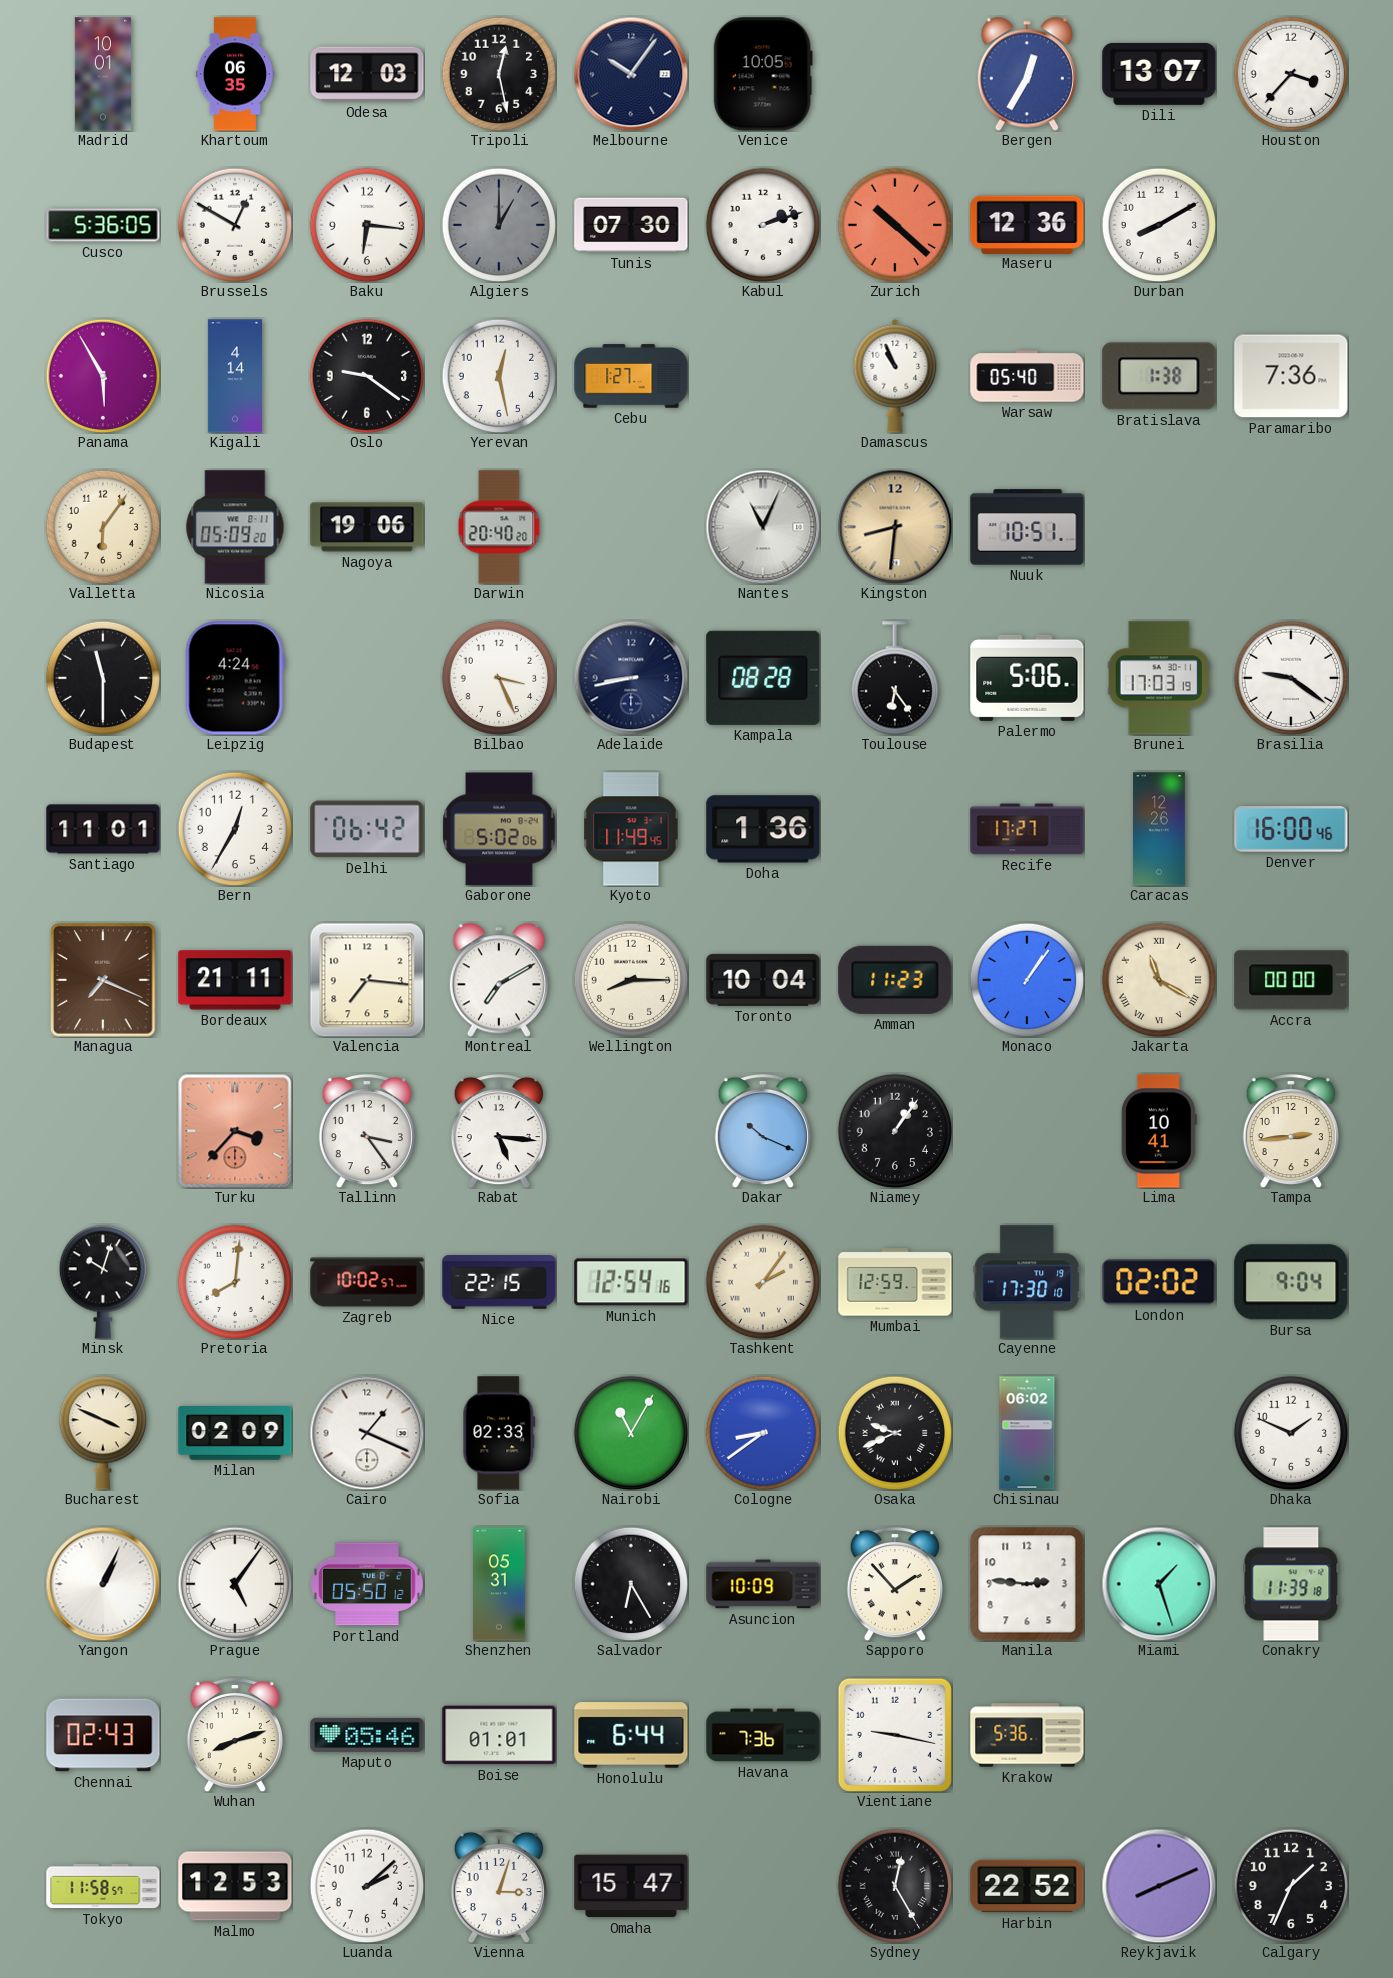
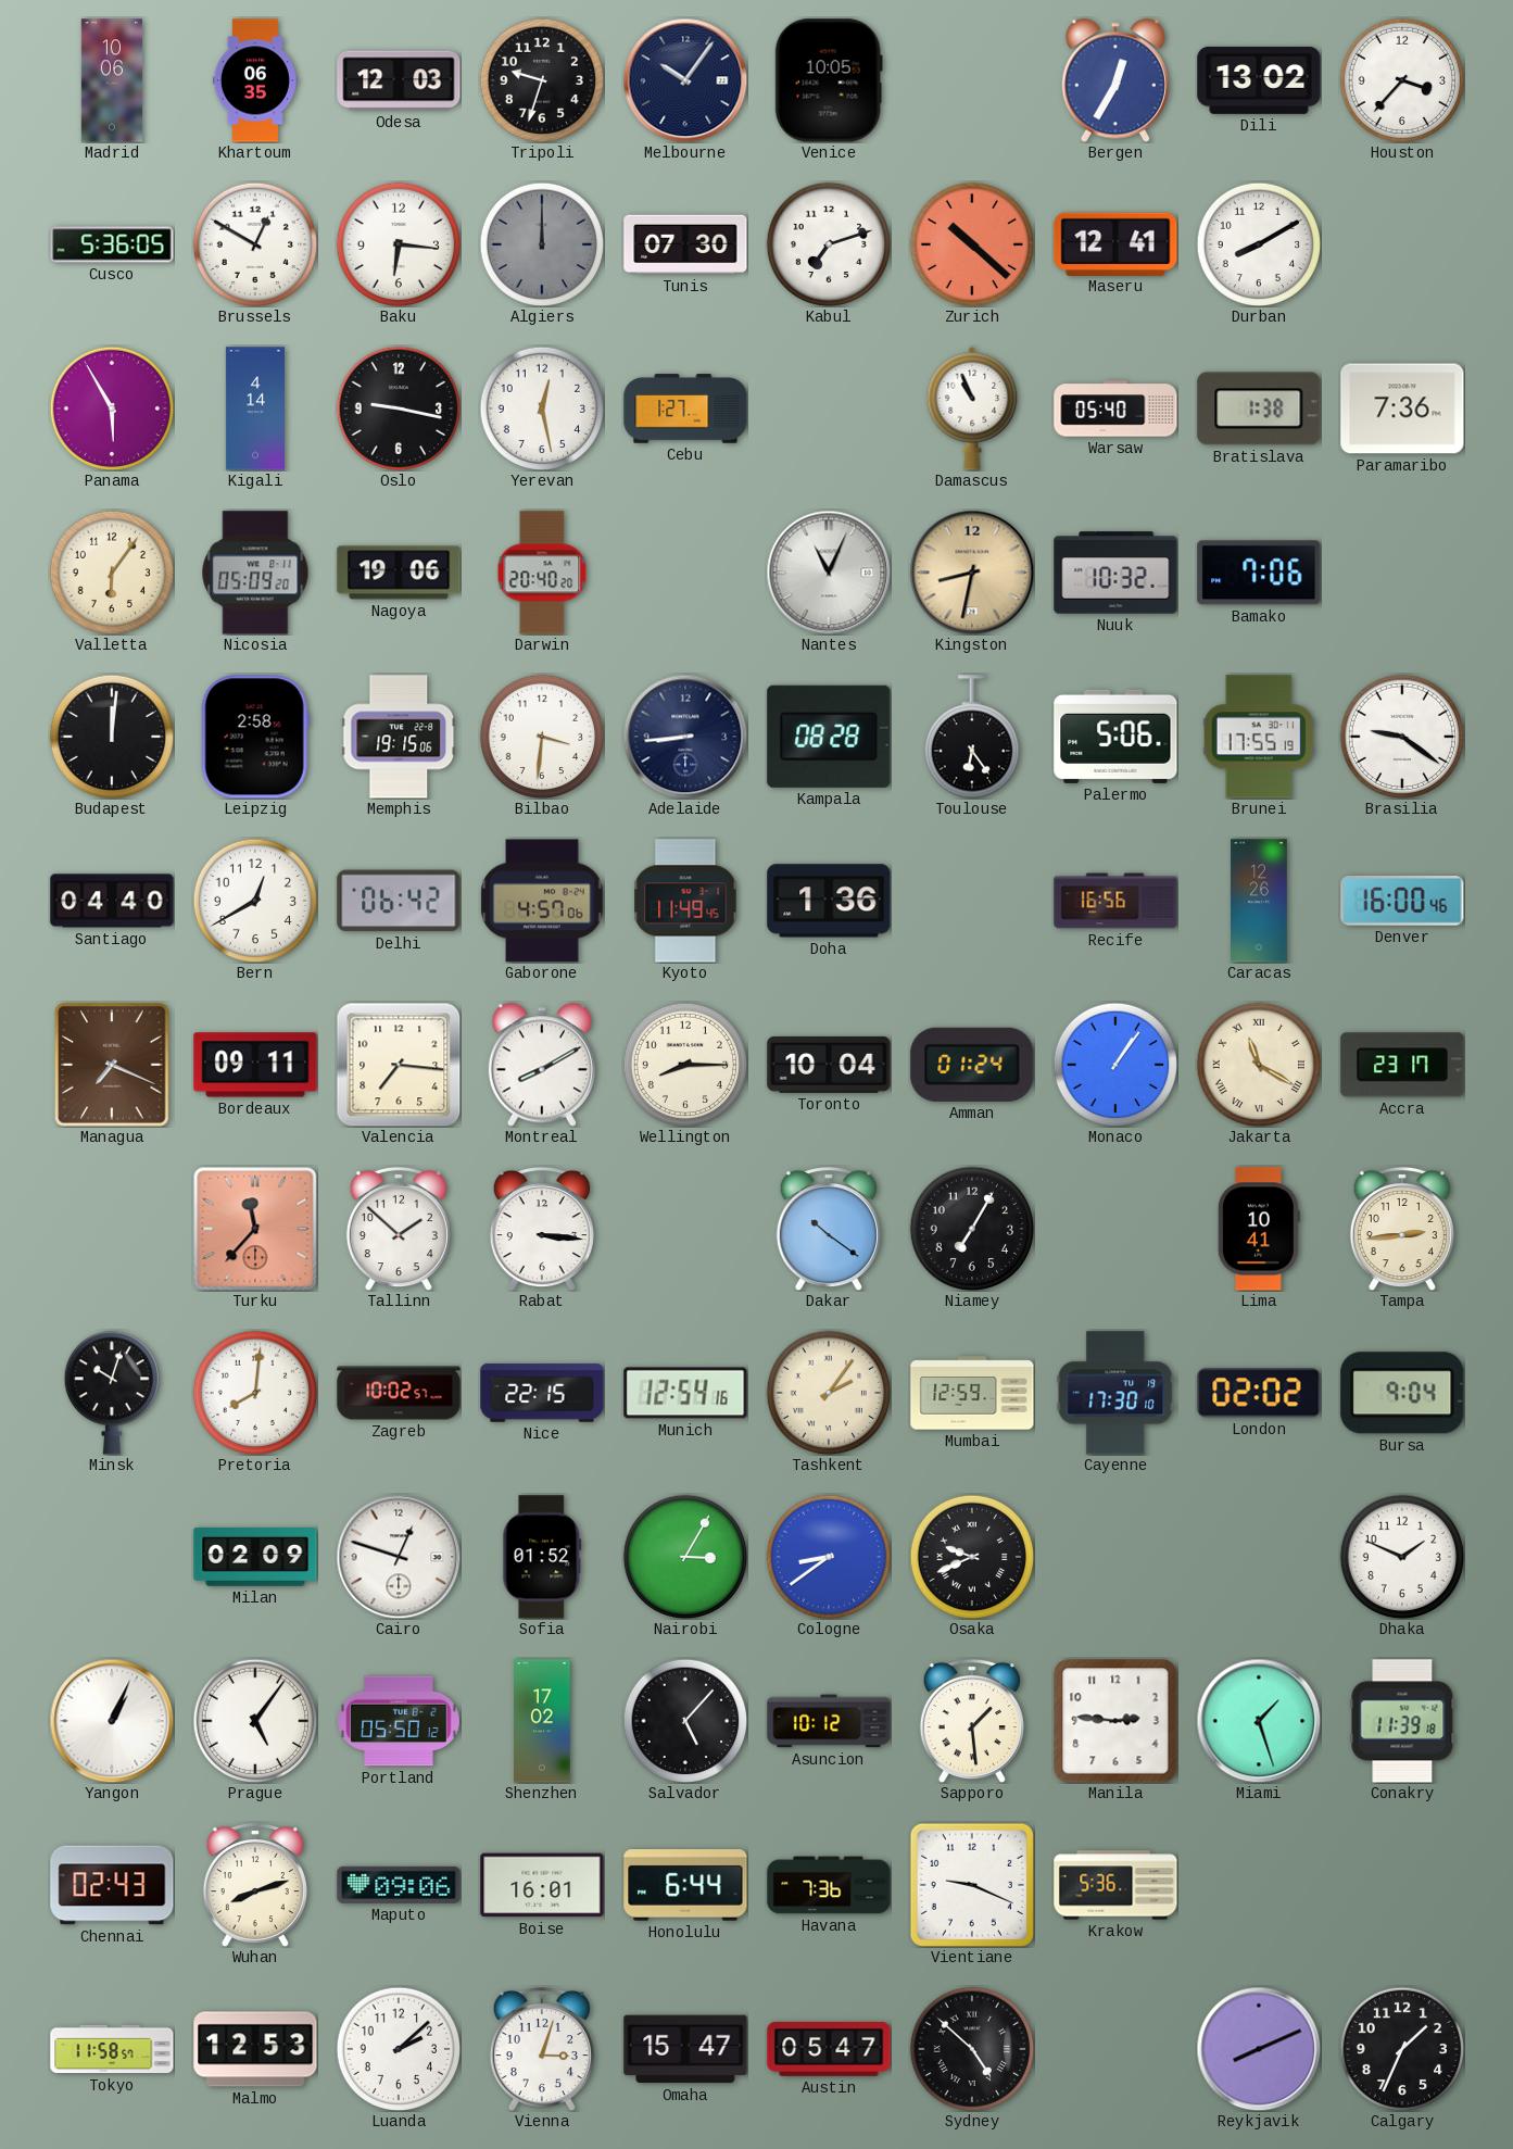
Madrid: 10:01 -> 10:06
Tripoli: 12:28 -> 9:33
Dili: 13:07 -> 13:02
Algiers: 1:00 -> 12:00
Kabul: 2:12 -> 7:12
Maseru: 12:36 -> 12:41
Oslo: 9:21 -> 9:17
Kingston: 8:31 -> 8:32
Nuuk: 10:51 -> 10:32
Bamako: none -> 7:06
Budapest: 11:30 -> 12:01
Leipzig: 4:24 -> 2:58
Memphis: none -> 19:15
Bilbao: 3:26 -> 3:31
Adelaide: 8:43 -> 8:44
Brunei: 17:03 -> 17:55
Santiago: 11:01 -> 04:40
Bern: 12:35 -> 12:40
Gaborone: 5:02 -> 4:57
Recife: 17:27 -> 16:56
Bordeaux: 21:11 -> 09:11
Montreal: 7:10 -> 8:10
Amman: 11:23 -> 01:24
Accra: 00:00 -> 23:17
Turku: 3:37 -> 11:37
Tallinn: 3:24 -> 1:52
Rabat: 5:16 -> 3:16
Dakar: 10:19 -> 10:21
Niamey: 1:06 -> 7:05
Bucharest: 3:49 -> none
Cairo: 1:19 -> 12:48
Sofia: 02:33 -> 01:52
Nairobi: 11:05 -> 3:05
Chisinau: 06:02 -> none
Shenzhen: 05:31 -> 17:02
Salvador: 6:25 -> 5:07
Asuncion: 10:09 -> 10:12
Sapporo: 1:53 -> 1:29
Maputo: 05:46 -> 09:06
Boise: 01:01 -> 16:01
Vientiane: 9:17 -> 9:19
Austin: none -> 05:47
Sydney: 12:25 -> 4:52
Harbin: 22:52 -> none
